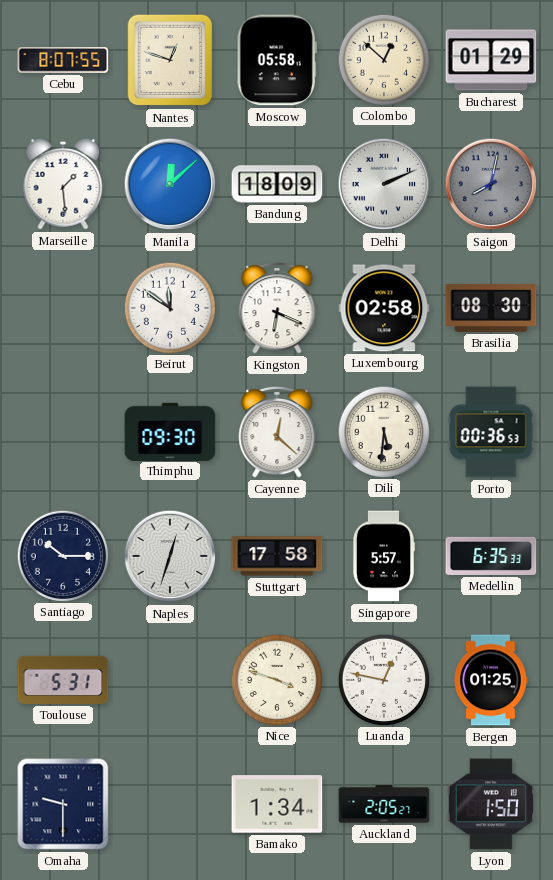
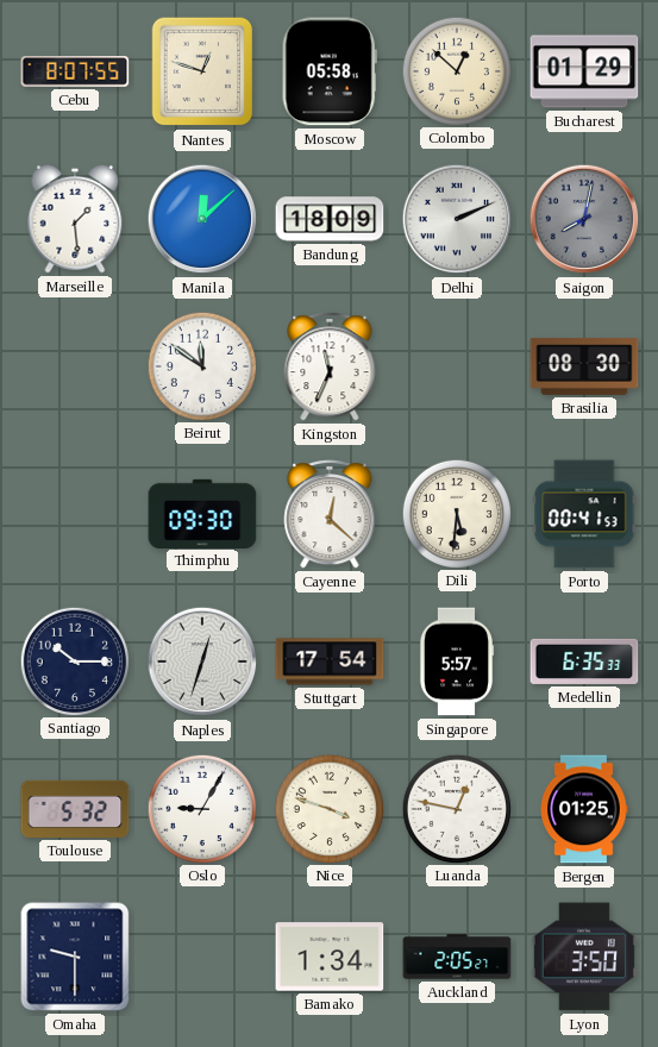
Kingston: 6:19 -> 11:34
Luxembourg: 02:58 -> none
Porto: 00:36 -> 00:41
Stuttgart: 17:58 -> 17:54
Toulouse: 5:31 -> 5:32
Oslo: none -> 9:05
Lyon: 1:50 -> 3:50
